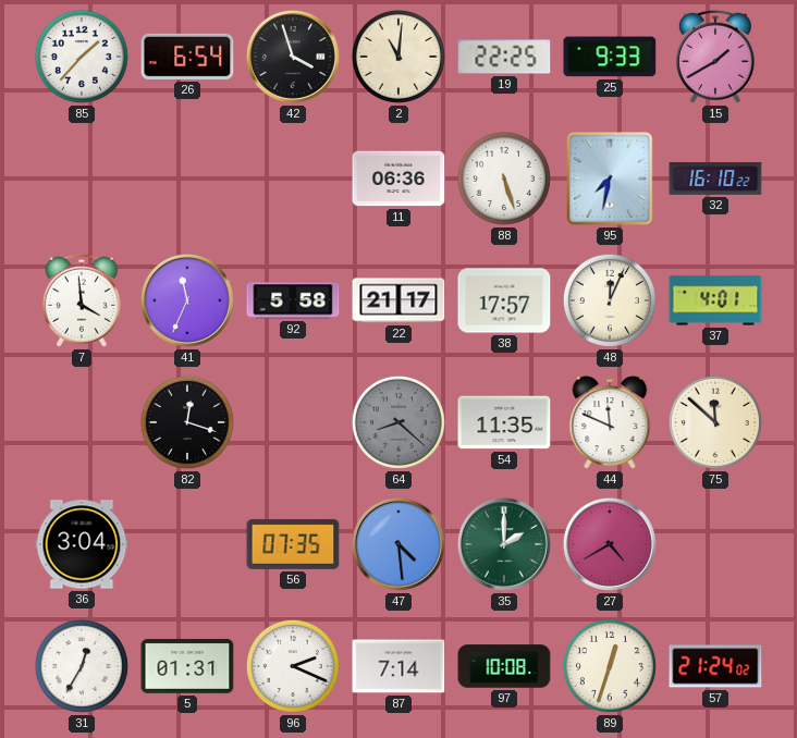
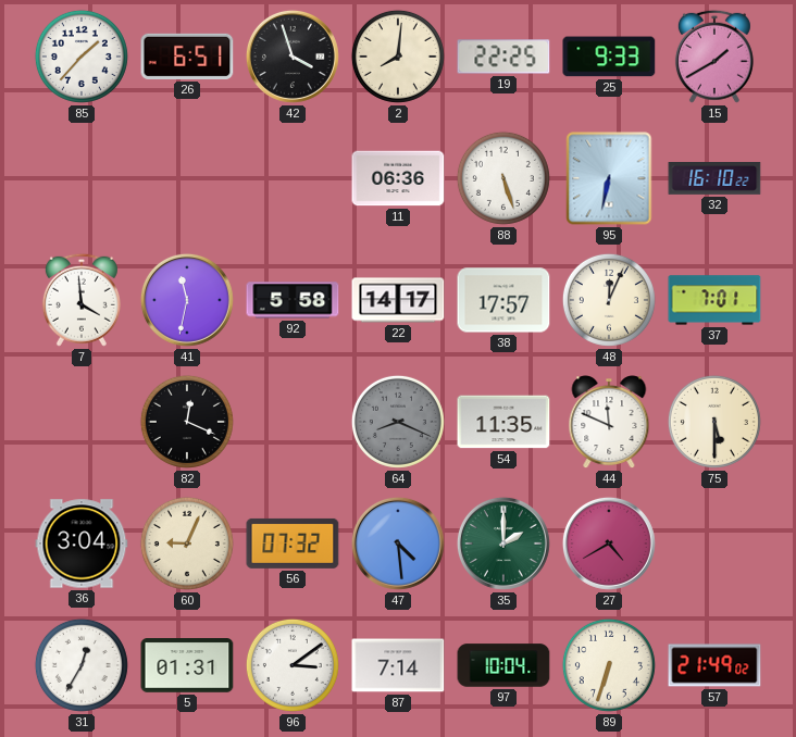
26: 6:54 -> 6:51
2: 11:01 -> 8:01
95: 7:32 -> 6:32
41: 11:34 -> 11:32
22: 21:17 -> 14:17
37: 4:01 -> 7:01
82: 12:18 -> 12:19
64: 8:22 -> 8:19
75: 11:52 -> 5:30
60: none -> 9:04
56: 07:35 -> 07:32
96: 2:19 -> 3:09
97: 10:08 -> 10:04
89: 12:33 -> 6:33
57: 21:24 -> 21:49
